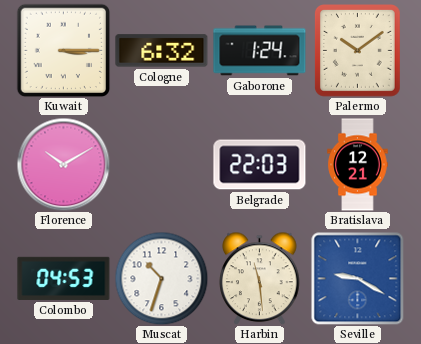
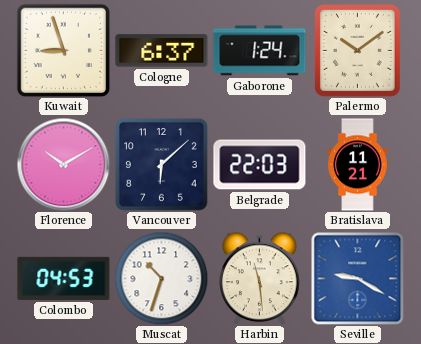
Kuwait: 3:15 -> 8:57
Cologne: 6:32 -> 6:37
Vancouver: none -> 6:08
Bratislava: 12:21 -> 11:21
